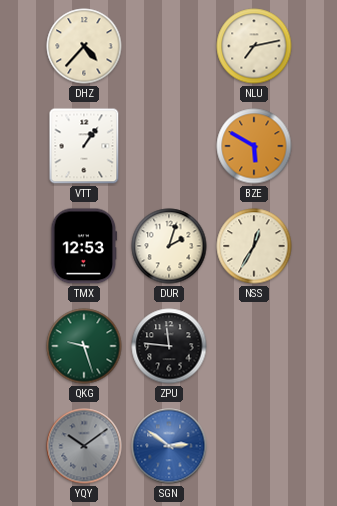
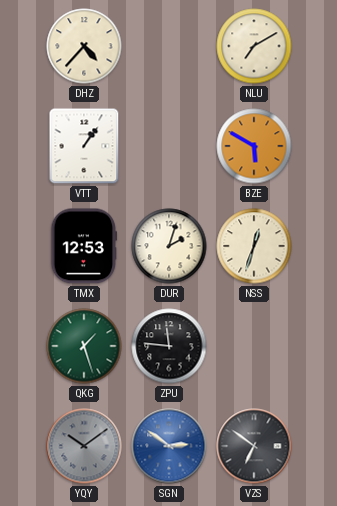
NLU: 7:13 -> 7:10
NSS: 12:35 -> 12:33
QKG: 9:27 -> 1:27
VZS: none -> 6:51
